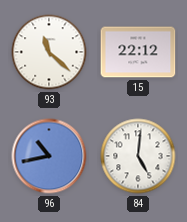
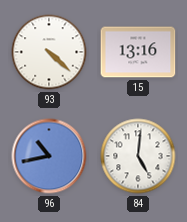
93: 11:22 -> 4:22
15: 22:12 -> 13:16
